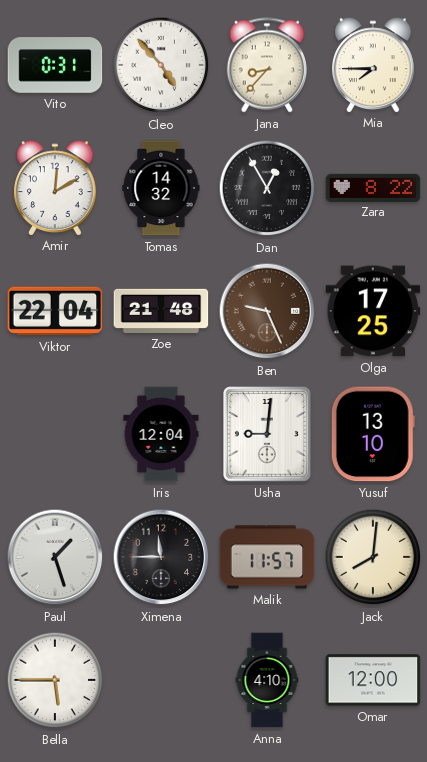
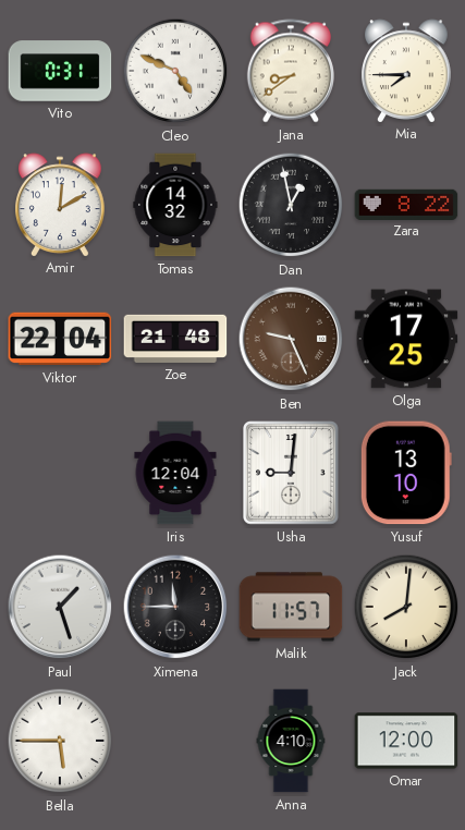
Cleo: 4:53 -> 4:49
Jana: 8:37 -> 8:39
Dan: 12:55 -> 12:58
